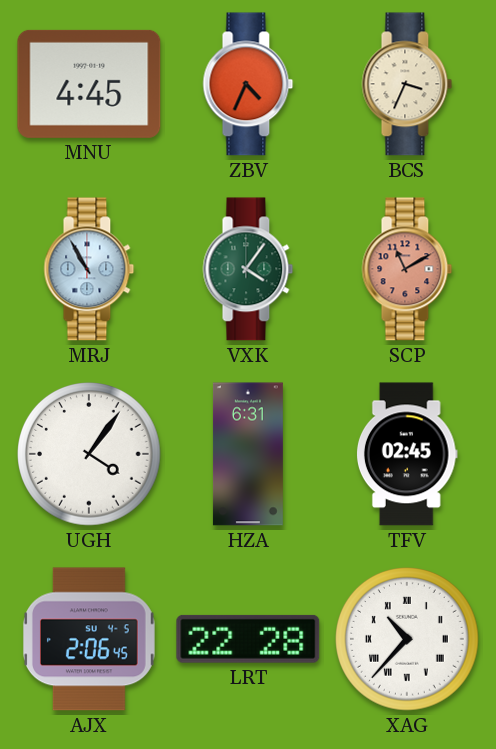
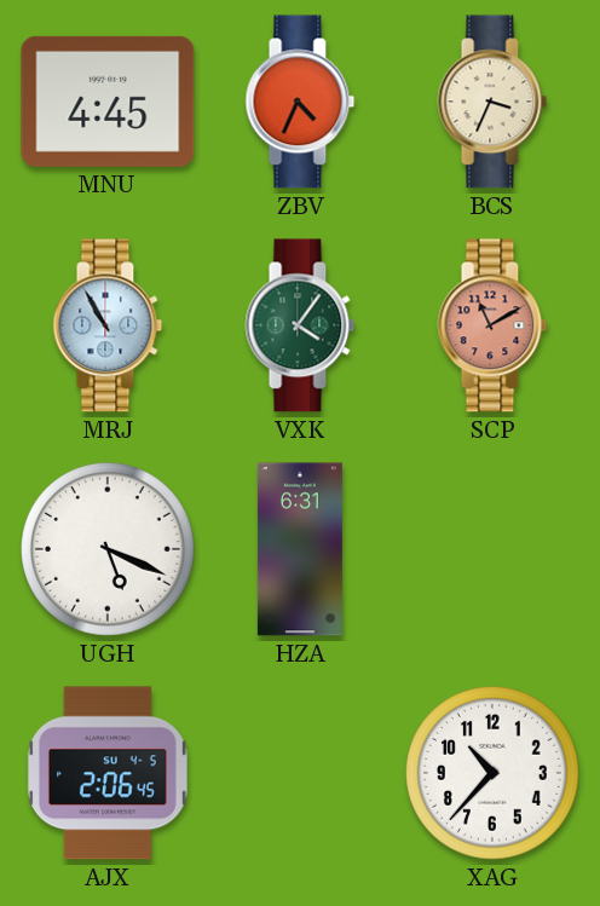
UGH: 4:06 -> 5:19
TFV: 02:45 -> none
LRT: 22:28 -> none
XAG numerals: Roman -> Arabic
